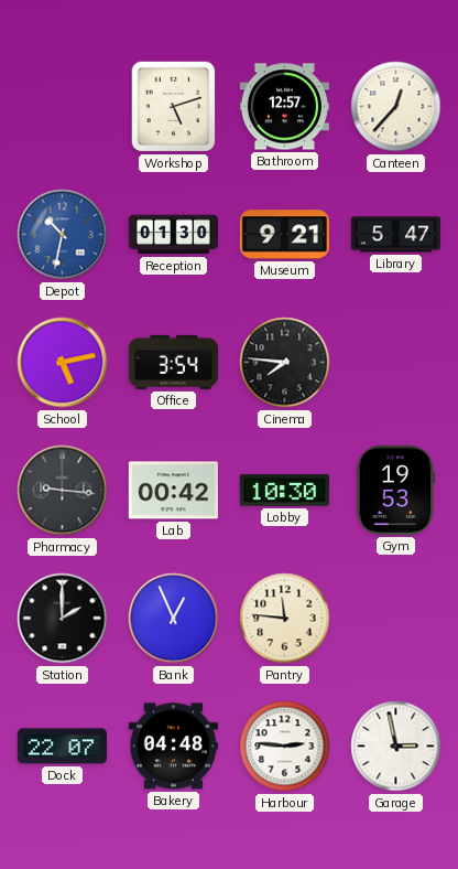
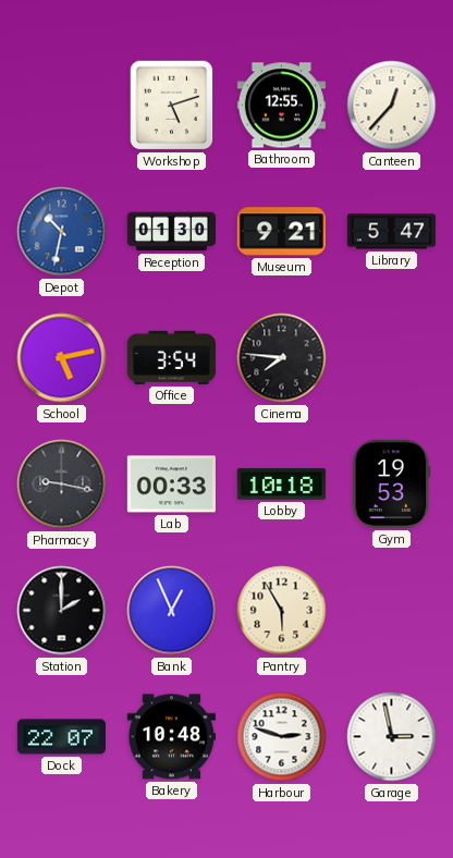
Bathroom: 12:57 -> 12:55
Pharmacy: 9:16 -> 9:17
Lab: 00:42 -> 00:33
Lobby: 10:30 -> 10:18
Pantry: 11:46 -> 5:55
Bakery: 04:48 -> 10:48
Harbour: 2:46 -> 2:48
